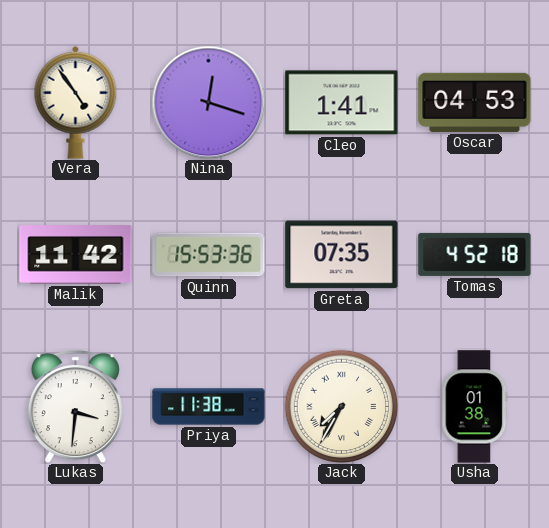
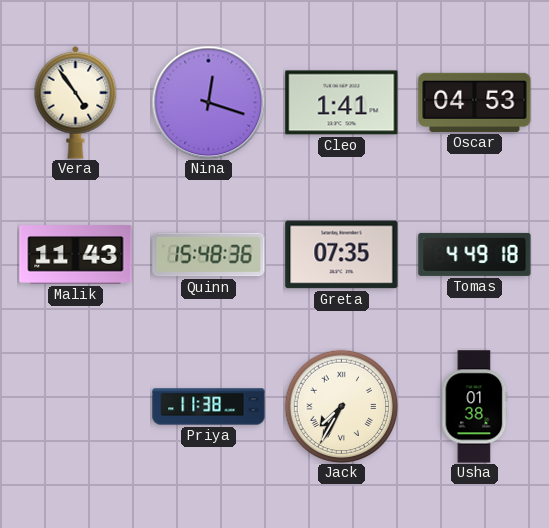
Malik: 11:42 -> 11:43
Quinn: 15:53 -> 15:48
Tomas: 4:52 -> 4:49
Lukas: 3:31 -> none
